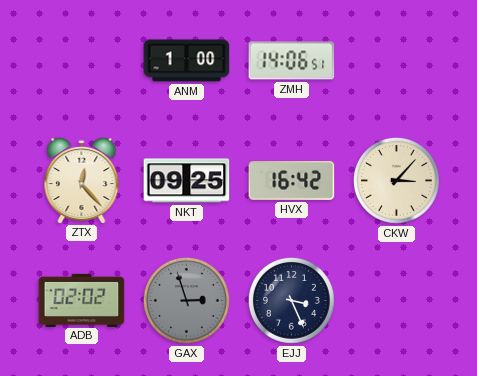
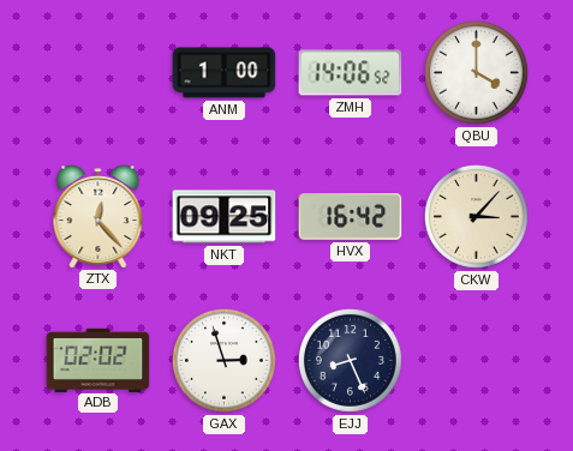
ZMH: 14:06:51 -> 14:06:52
QBU: none -> 4:00
GAX dial: grey -> white
EJJ: 3:26 -> 8:26
